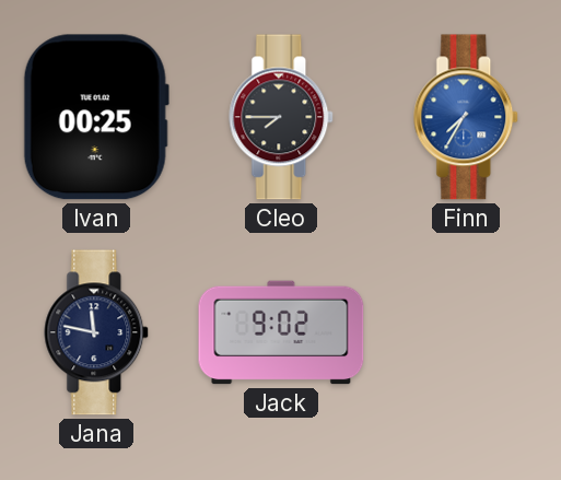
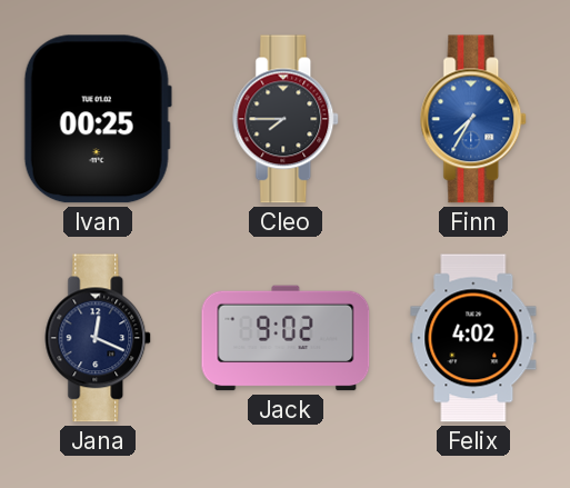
Jana: 11:47 -> 12:19
Felix: none -> 4:02
